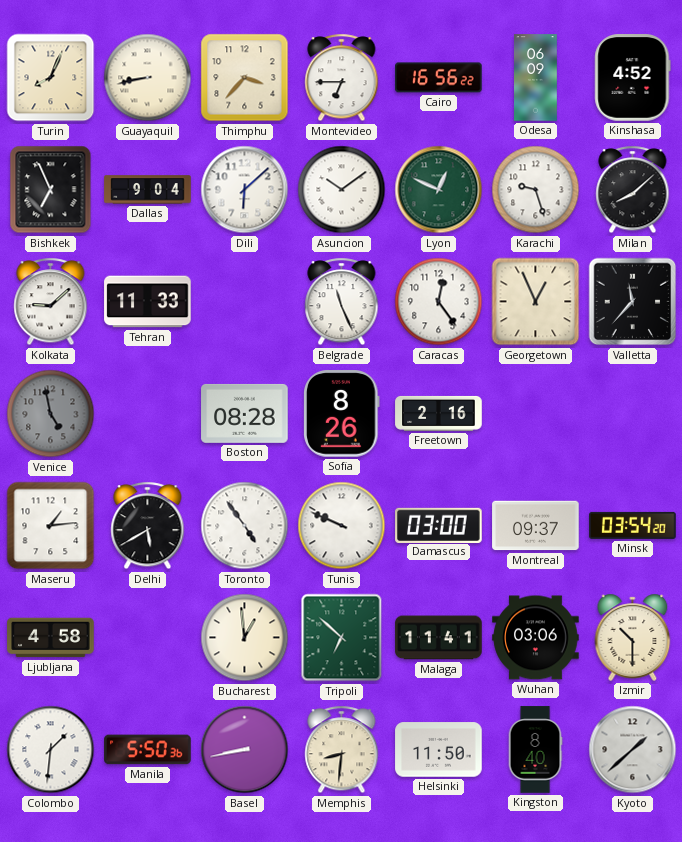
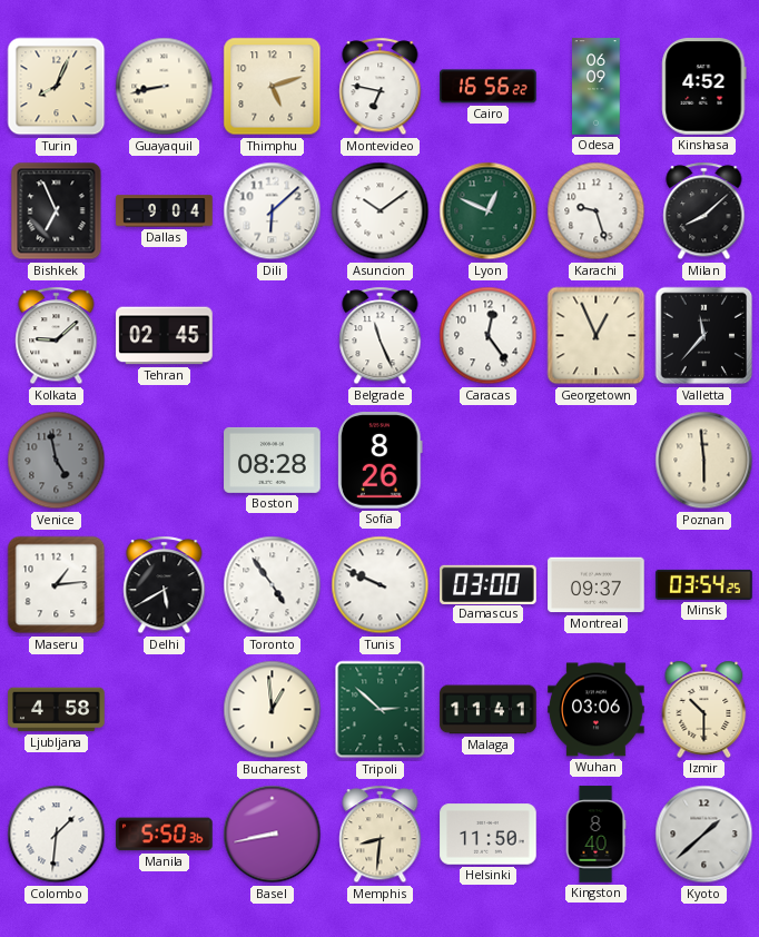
Thimphu: 3:37 -> 5:12
Montevideo: 6:45 -> 6:47
Tehran: 11:33 -> 02:45
Freetown: 2:16 -> none
Poznan: none -> 5:59
Minsk: 03:54:20 -> 03:54:25
Tripoli: 6:52 -> 2:52
